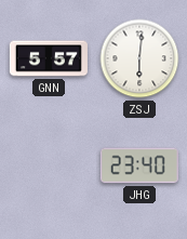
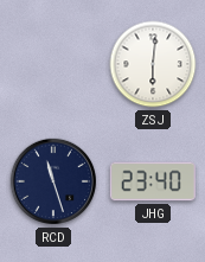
GNN: 5:57 -> none
RCD: none -> 11:27
